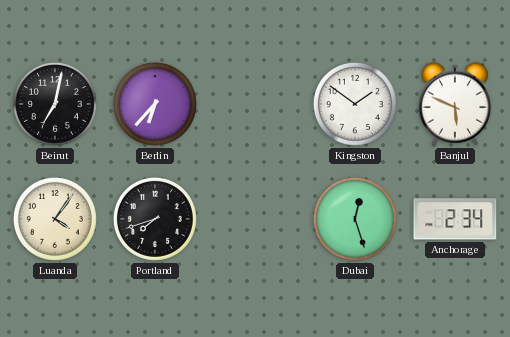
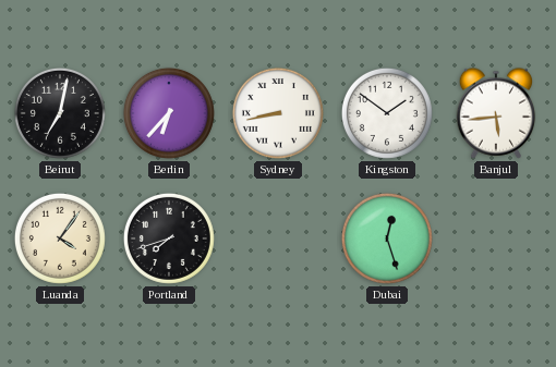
Sydney: none -> 8:43
Banjul: 5:49 -> 5:44
Anchorage: 2:34 -> none
